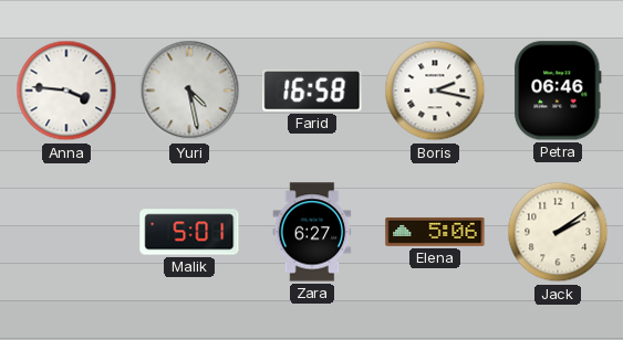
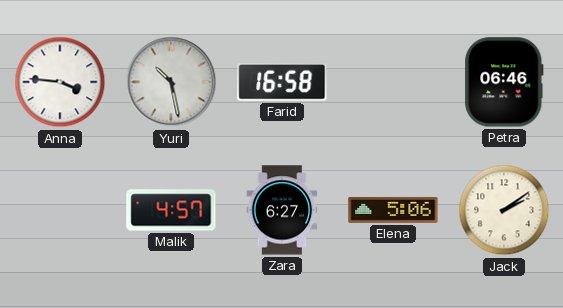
Yuri: 4:28 -> 10:28
Boris: 2:17 -> none
Malik: 5:01 -> 4:57
